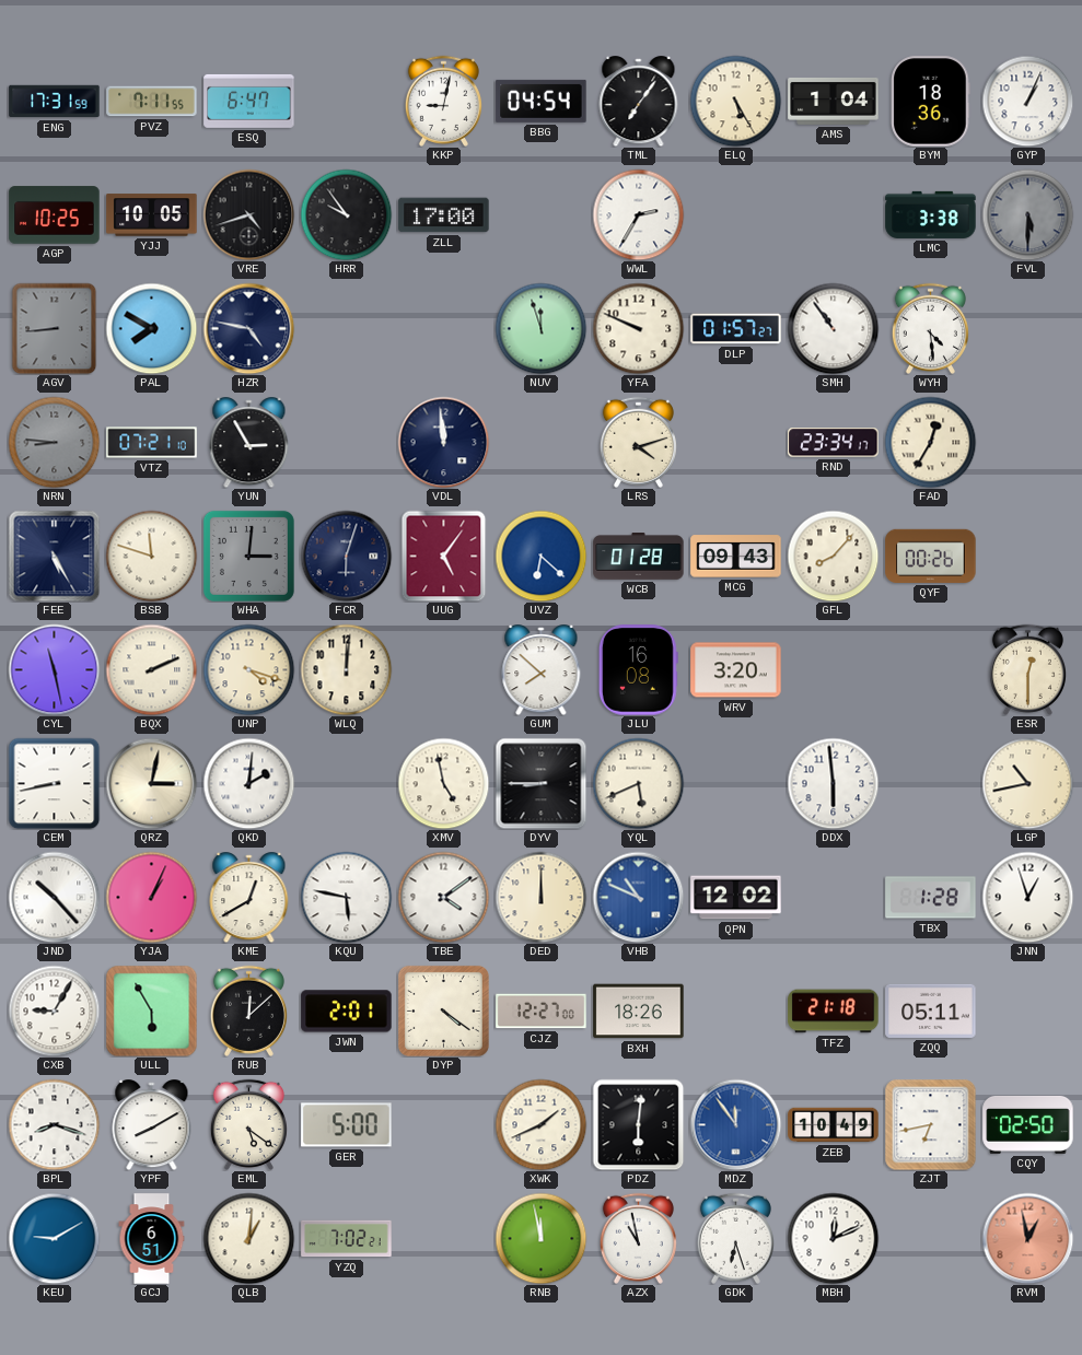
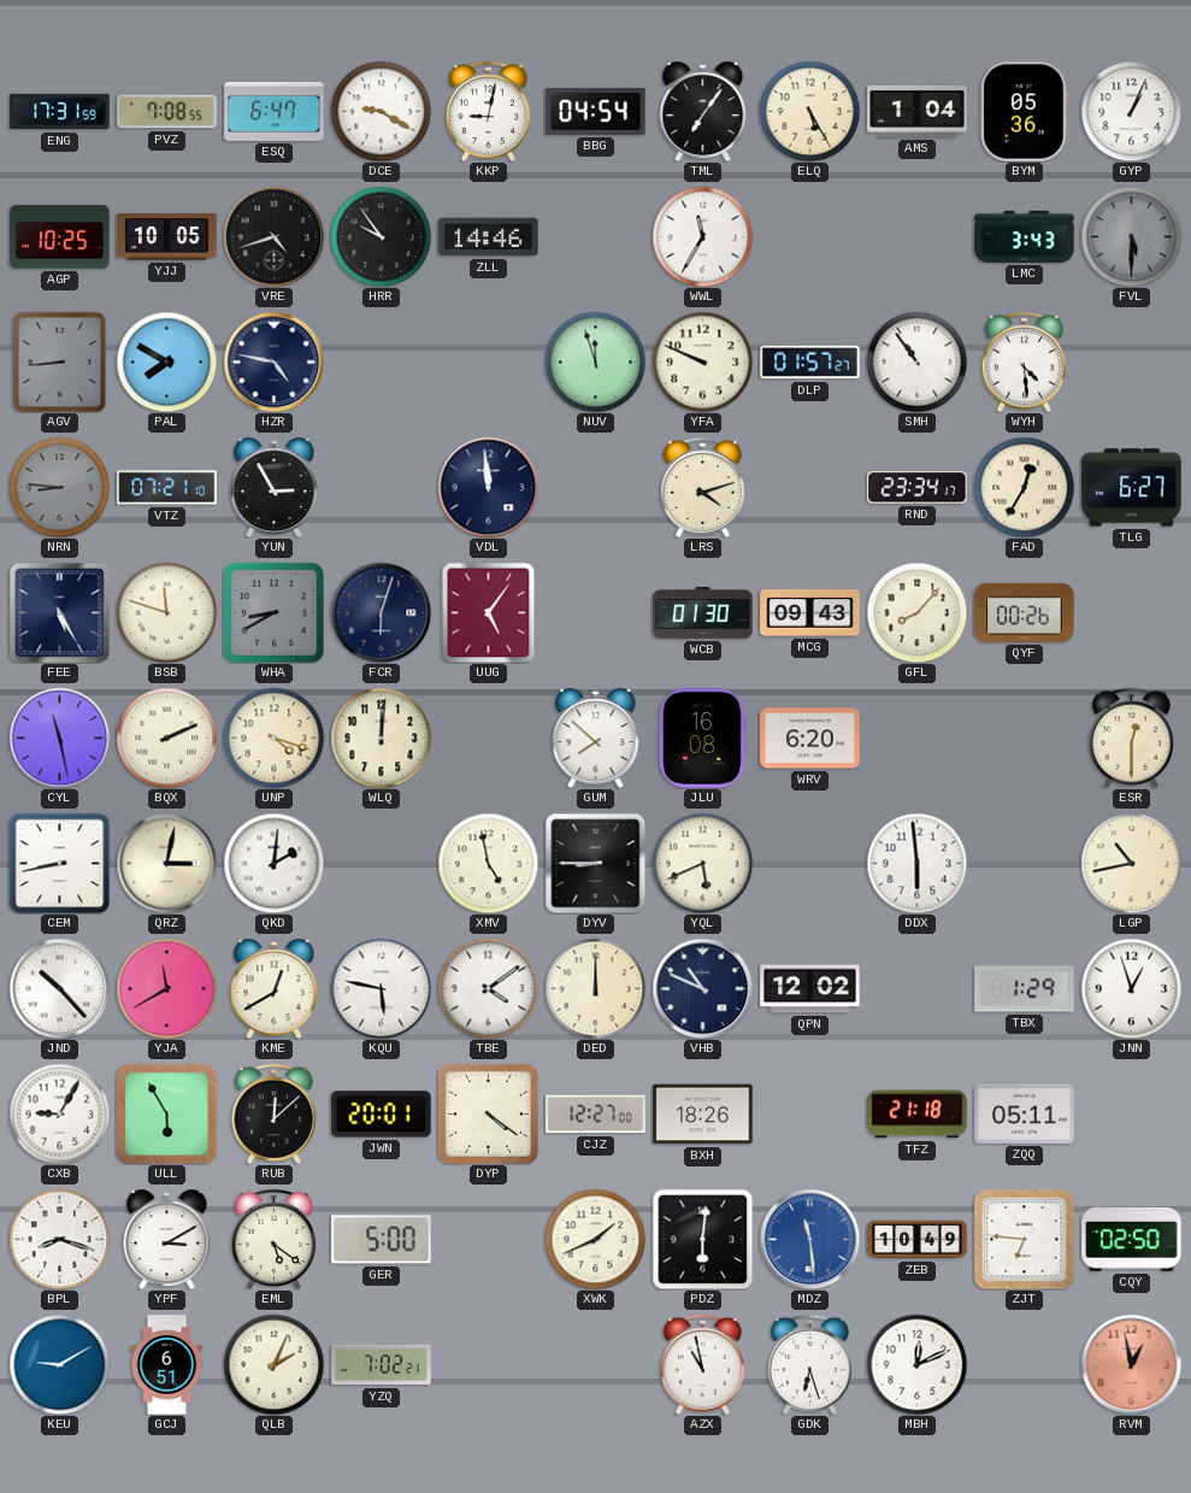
PVZ: 7:11 -> 7:08
DCE: none -> 9:20
BYM: 18:36 -> 05:36
ZLL: 17:00 -> 14:46
WWL: 2:35 -> 11:35
LMC: 3:38 -> 3:43
TLG: none -> 6:27
WHA: 3:01 -> 8:40
UVZ: 6:22 -> none
WCB: 01:28 -> 01:30
WRV: 3:20 -> 6:20
YJA: 1:04 -> 11:40
VHB dial: blue -> navy
TBX: 1:28 -> 1:29
JWN: 2:01 -> 20:01
YPF: 8:10 -> 3:10
MDZ: 11:54 -> 11:29
ZJT: 6:43 -> 6:46
QLB: 1:01 -> 2:04
RNB: 11:58 -> none
